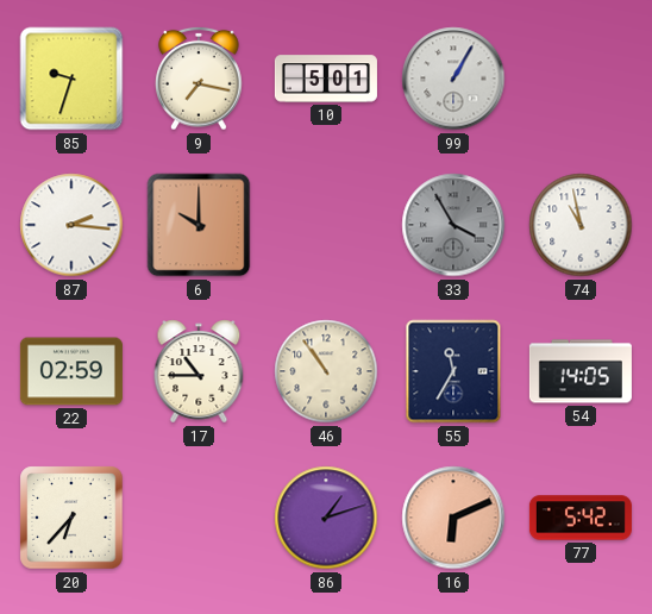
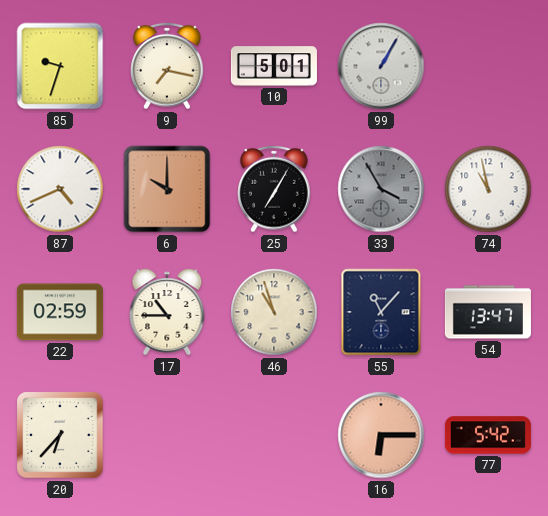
87: 2:16 -> 4:41
25: none -> 7:05
46: 10:54 -> 10:57
55: 11:35 -> 11:07
54: 14:05 -> 13:47
86: 1:12 -> none
16: 6:11 -> 6:15
